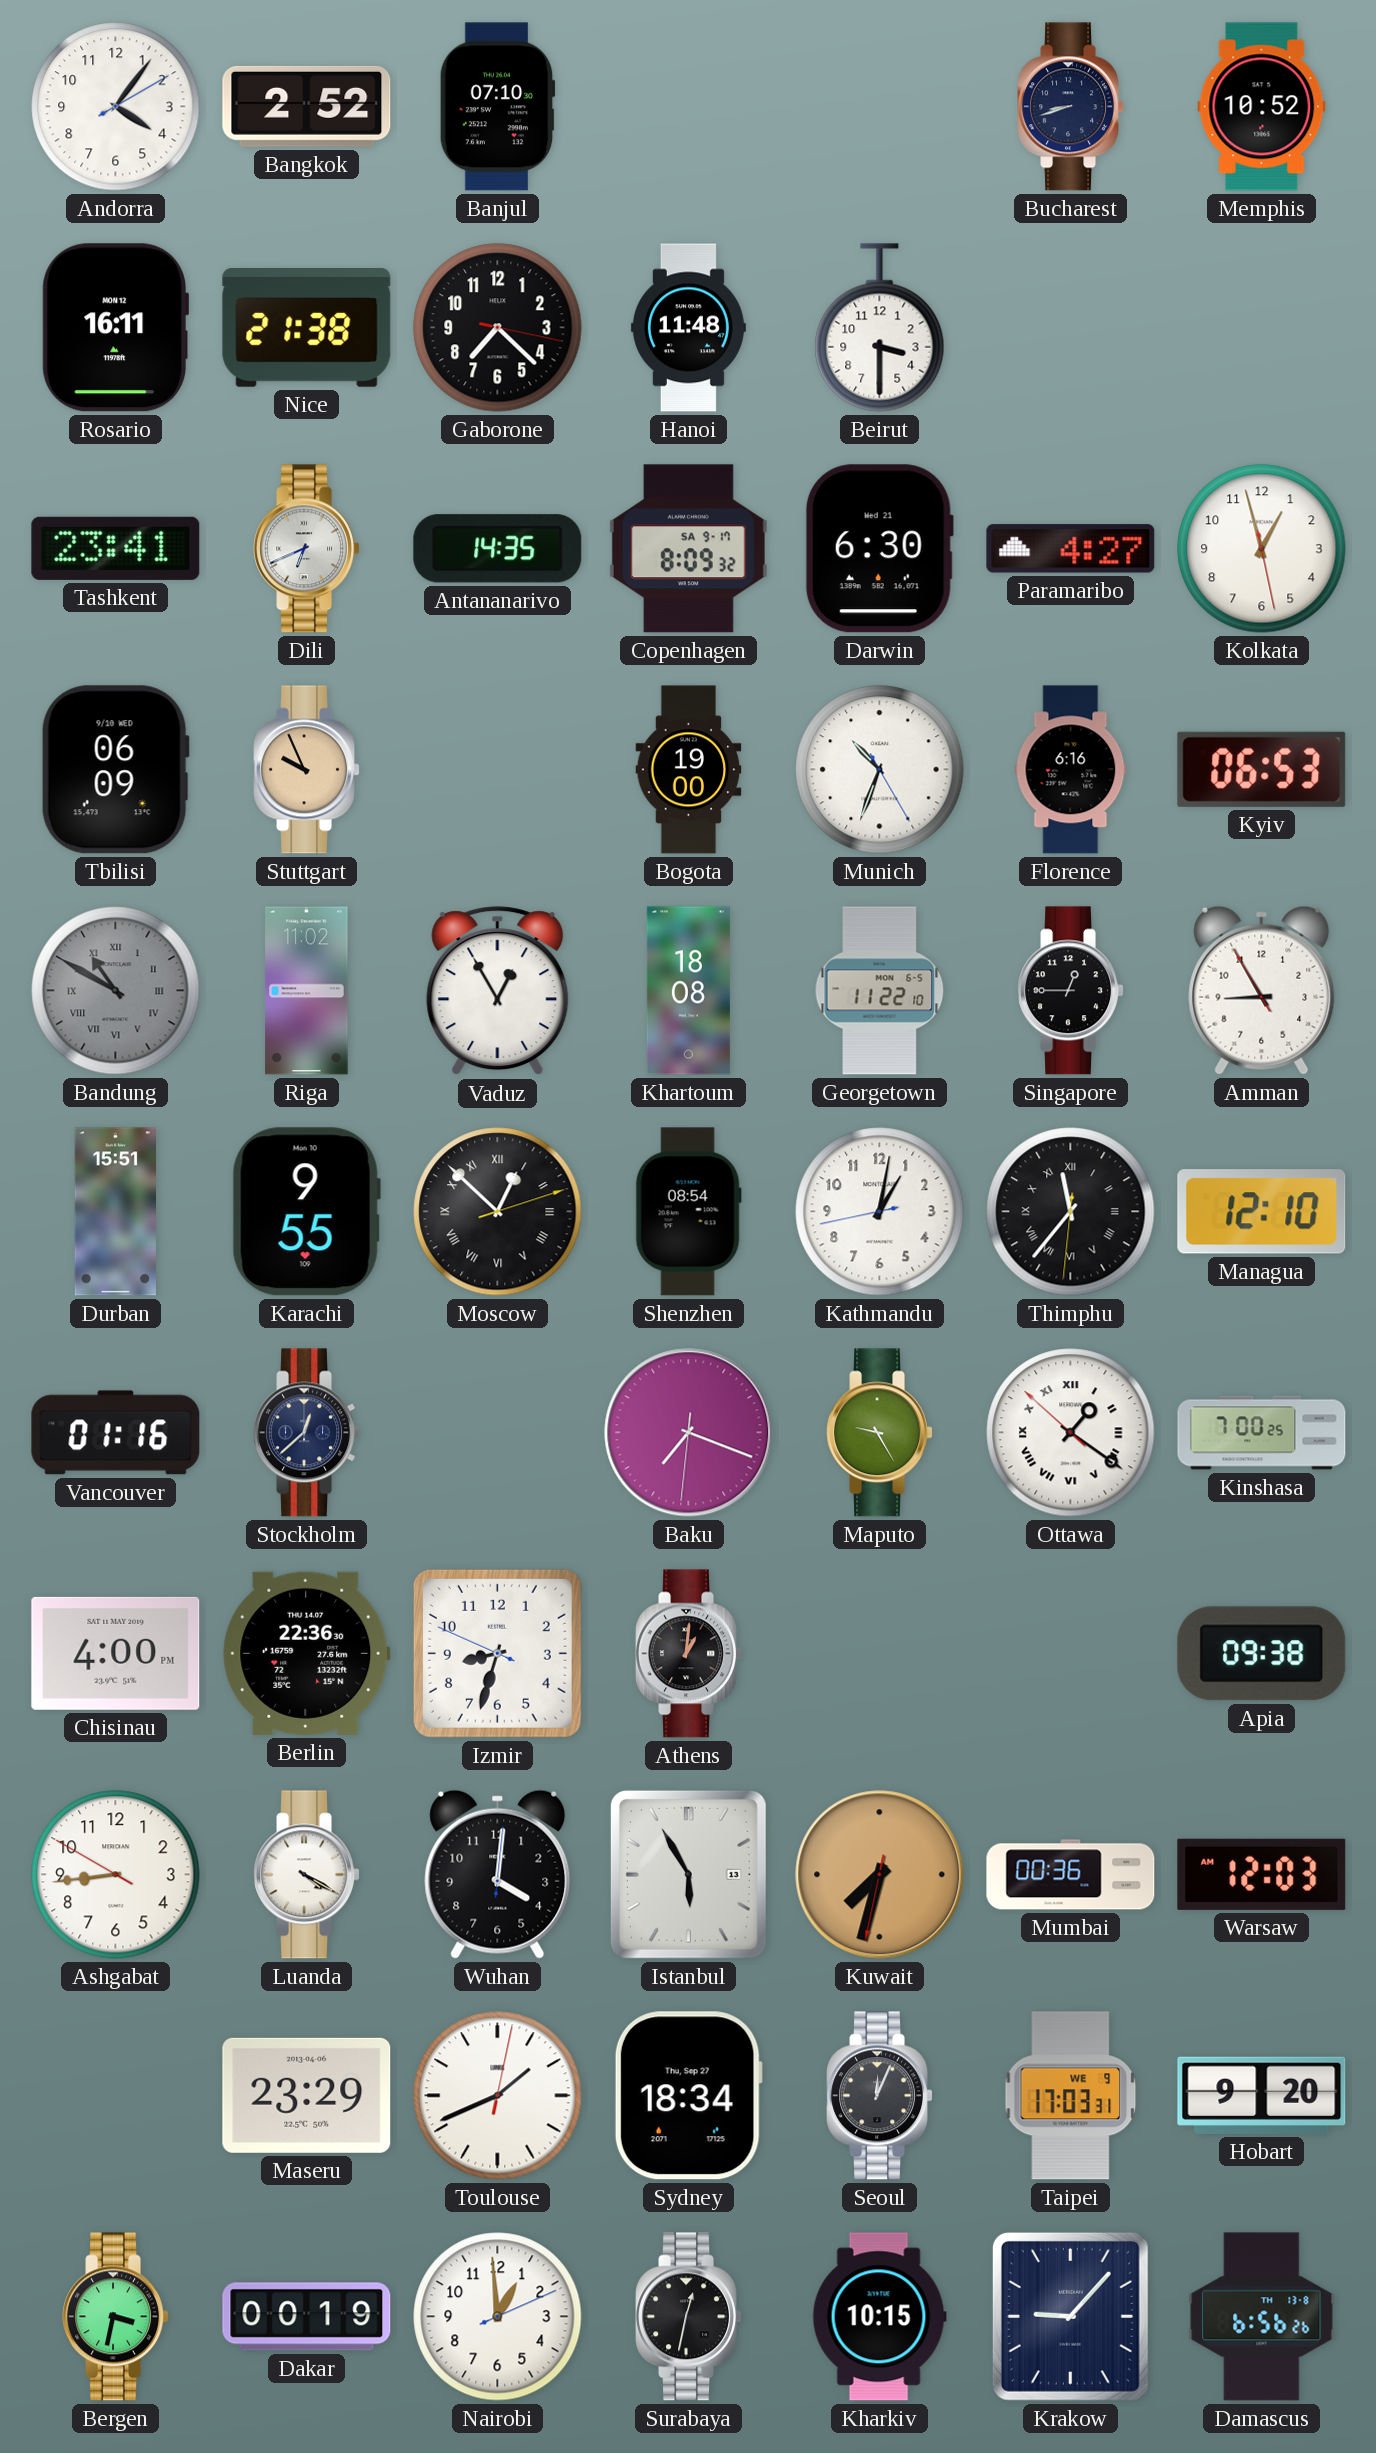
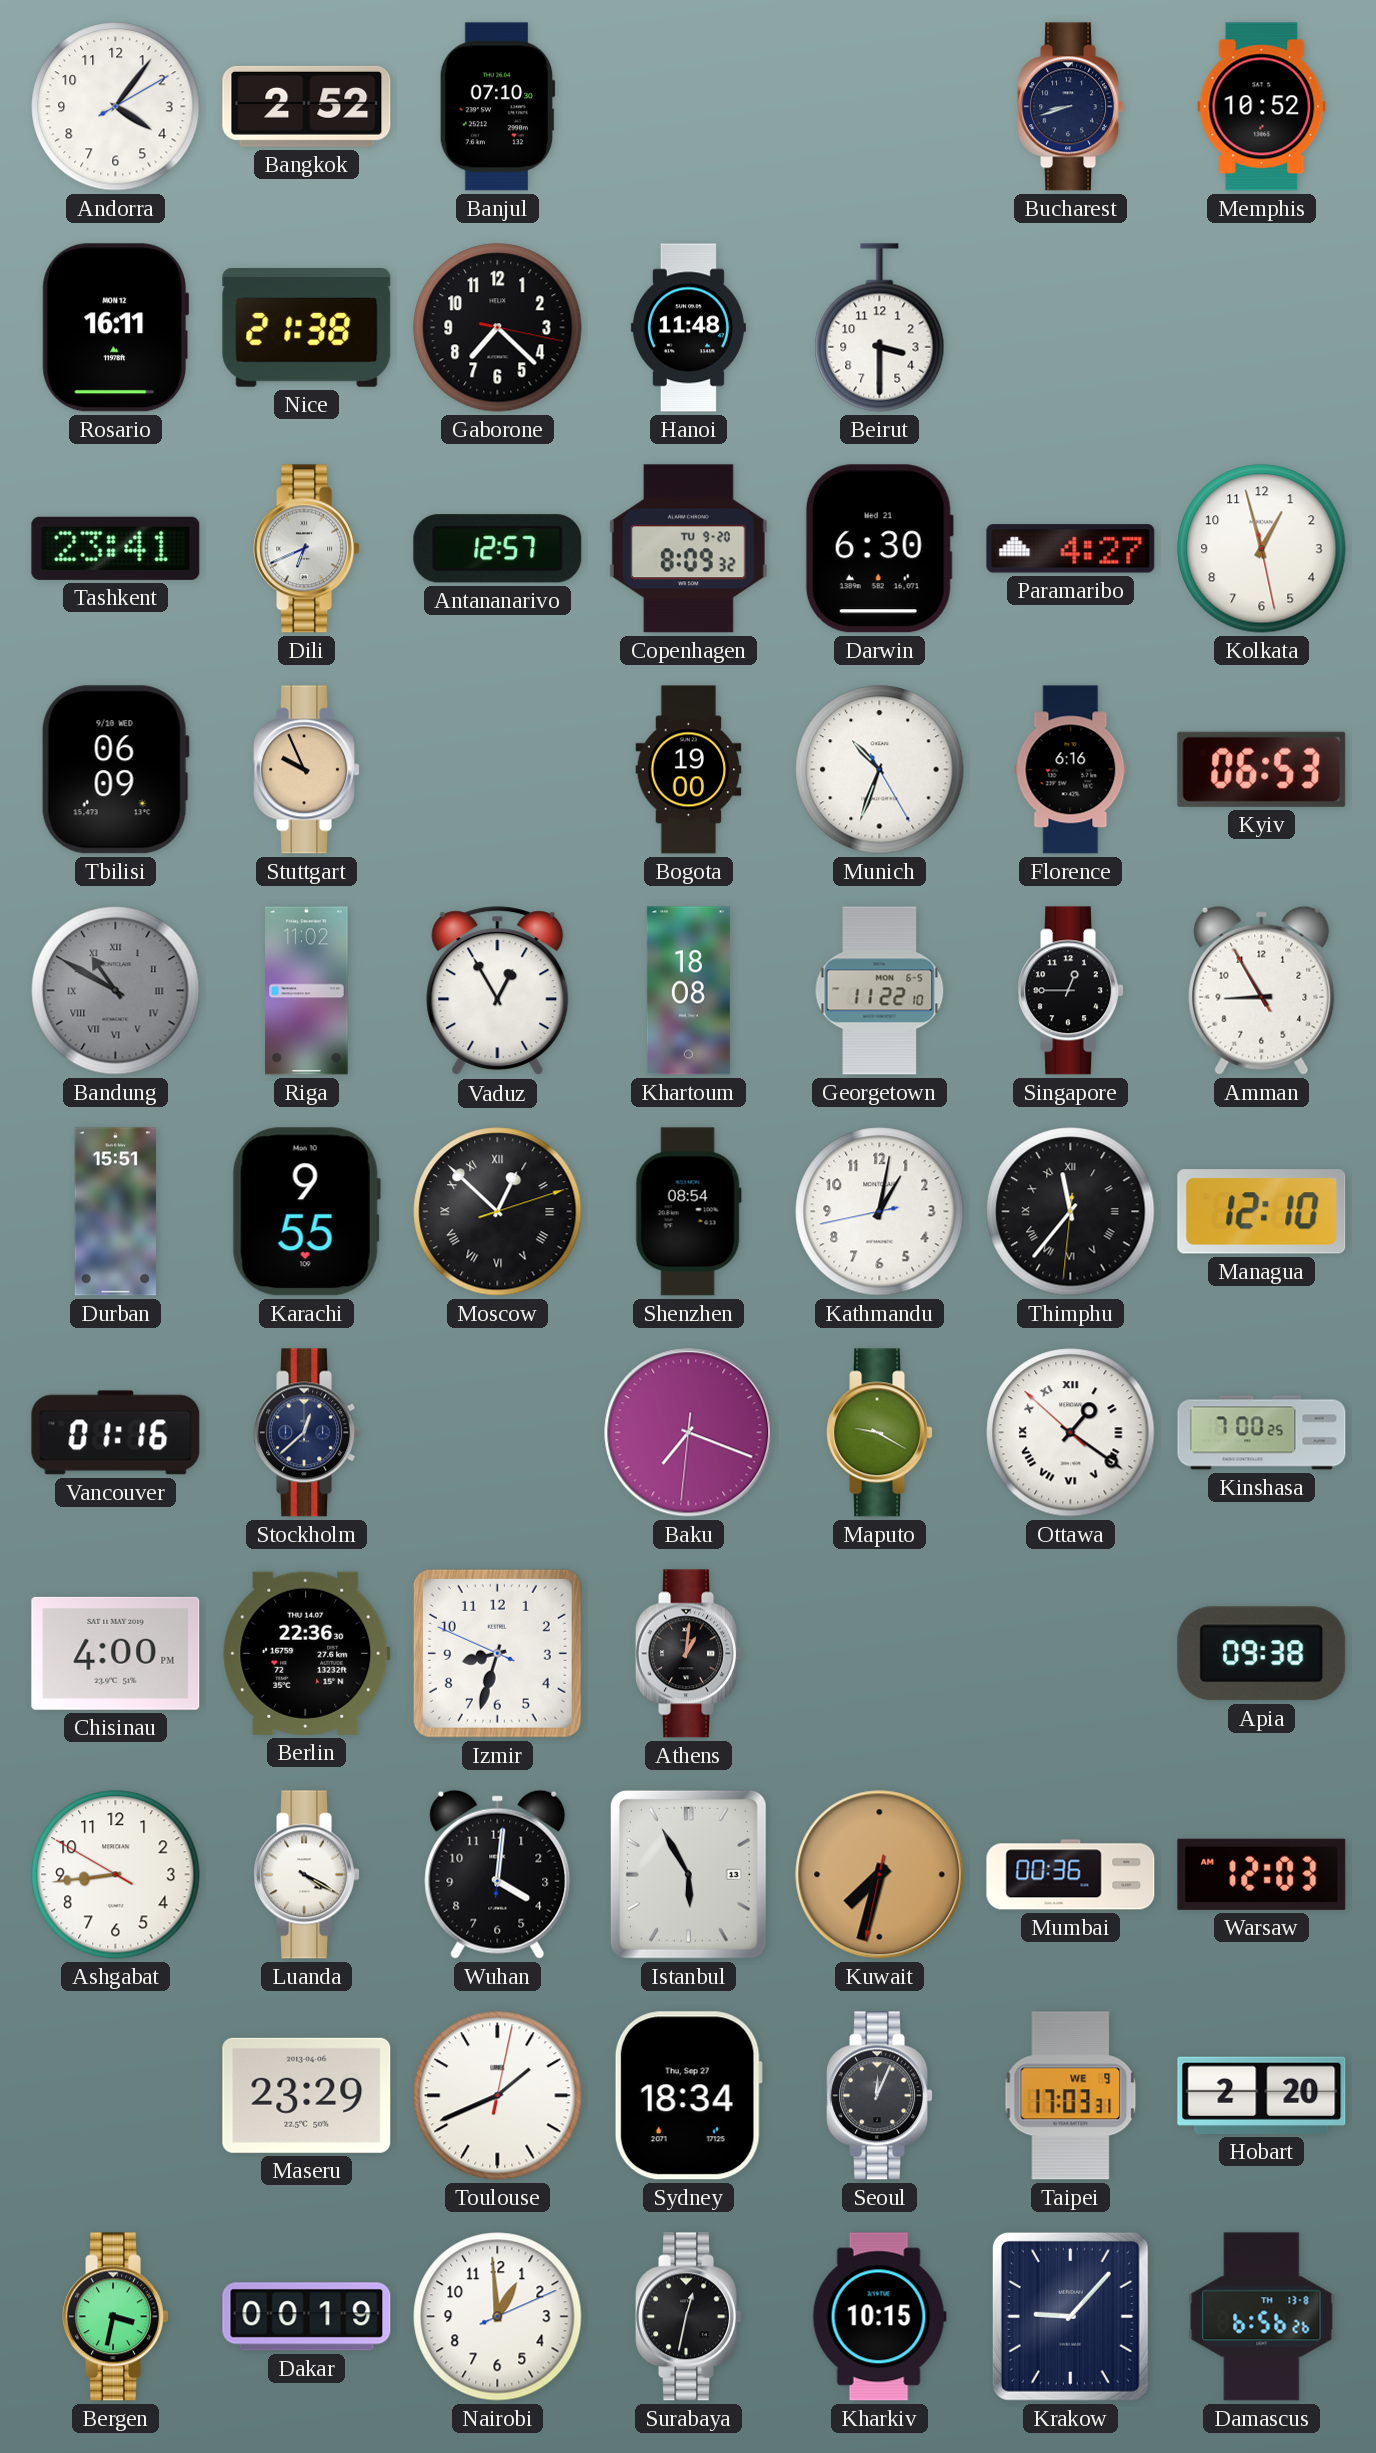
Antananarivo: 14:35 -> 12:57
Copenhagen date: SA 9-17 -> TU 9-20
Maputo: 9:25 -> 9:20
Hobart: 9:20 -> 2:20
